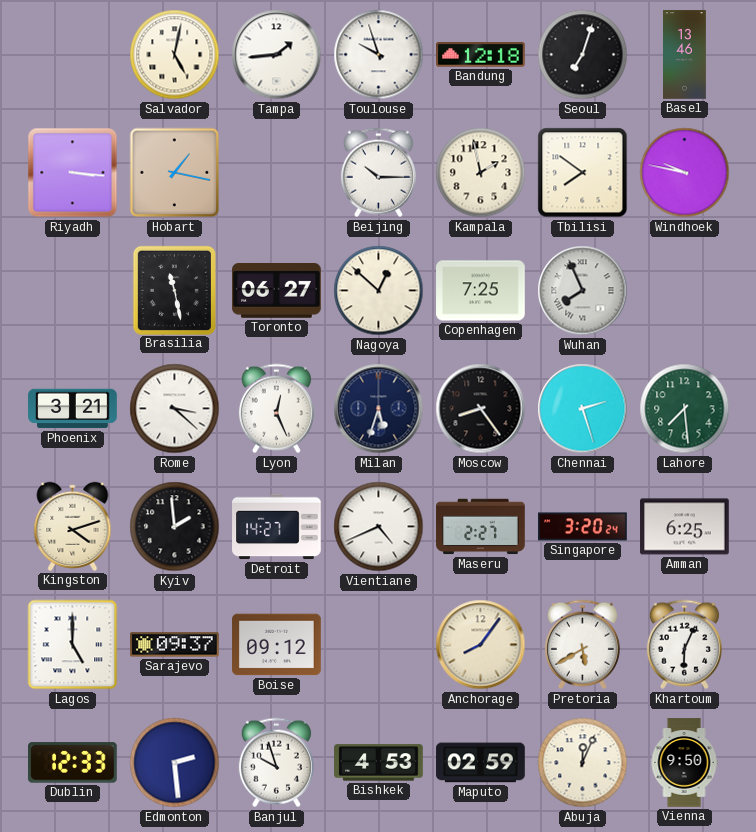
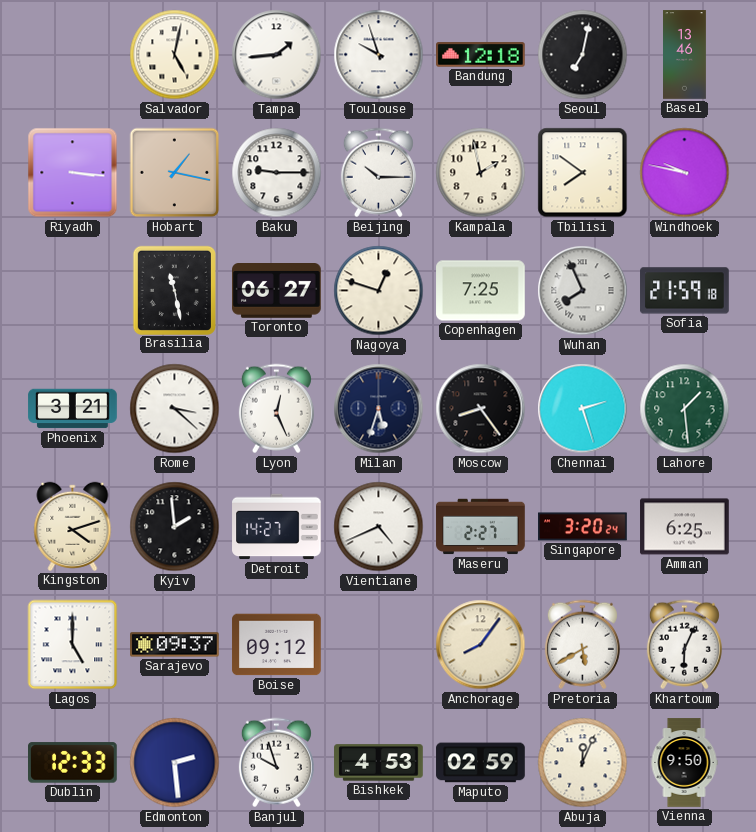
Seoul: 7:03 -> 7:02
Baku: none -> 9:15
Nagoya: 12:52 -> 12:48
Sofia: none -> 21:59
Lahore: 7:29 -> 1:29
